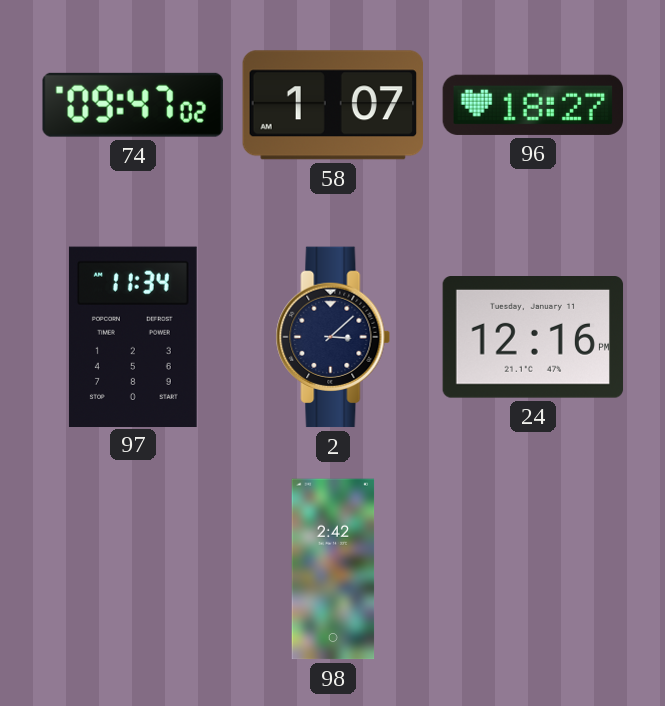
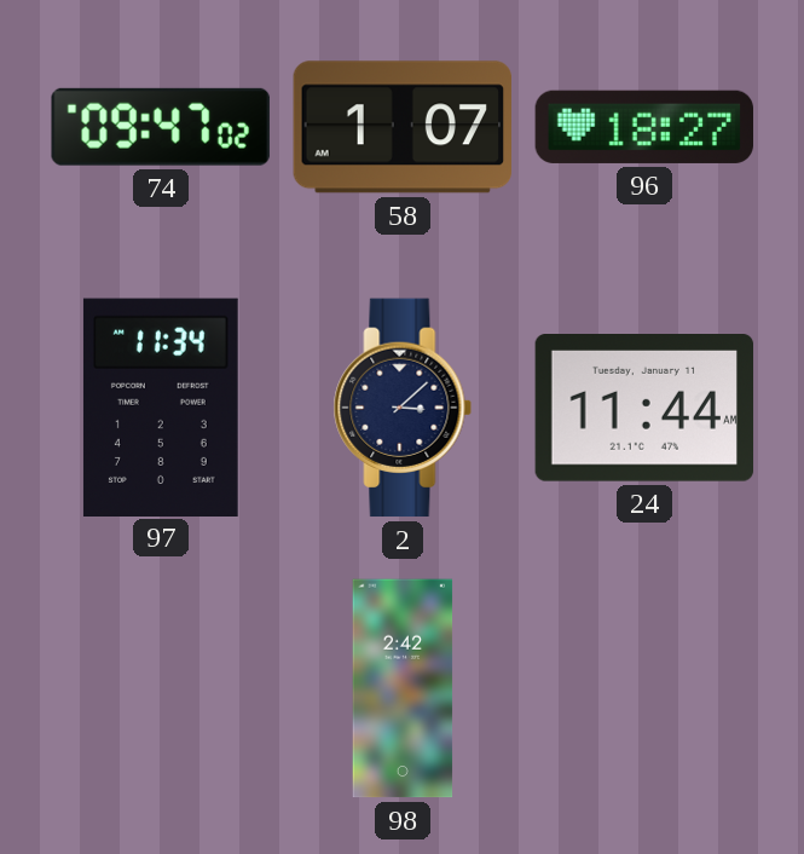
24: 12:16 -> 11:44
